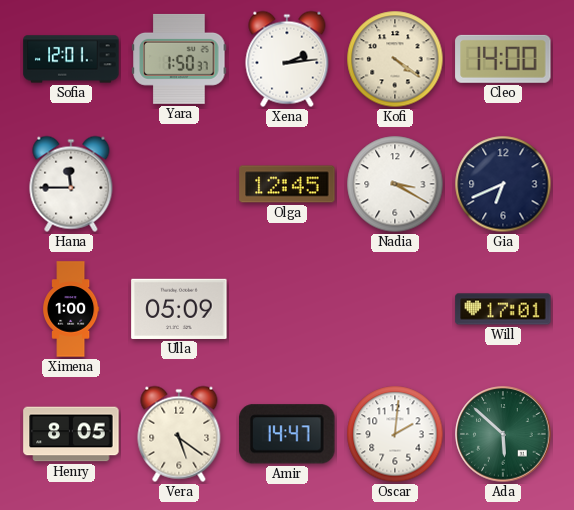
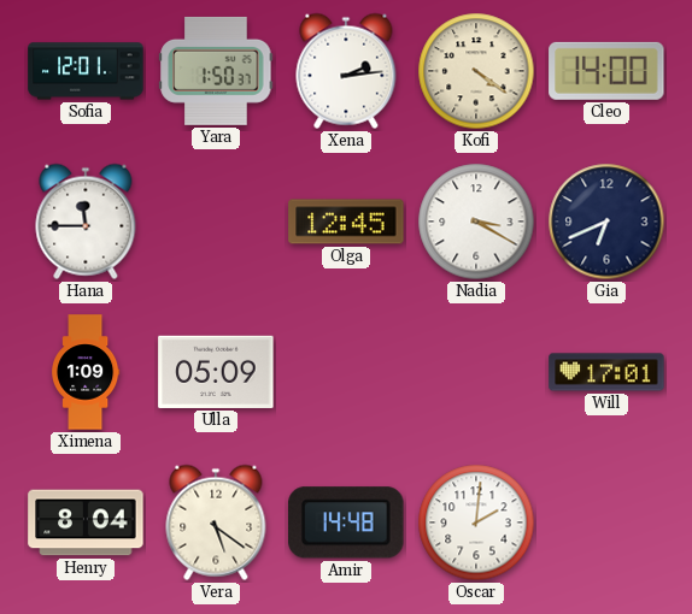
Ximena: 1:00 -> 1:09
Henry: 8:05 -> 8:04
Amir: 14:47 -> 14:48
Ada: 5:52 -> none
